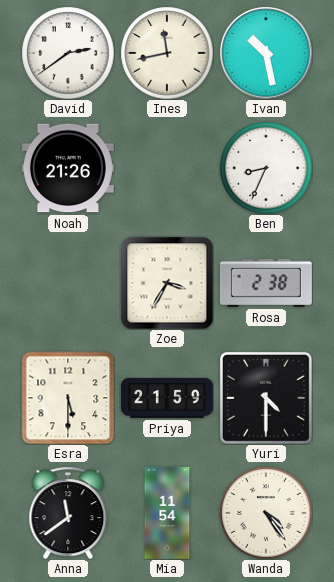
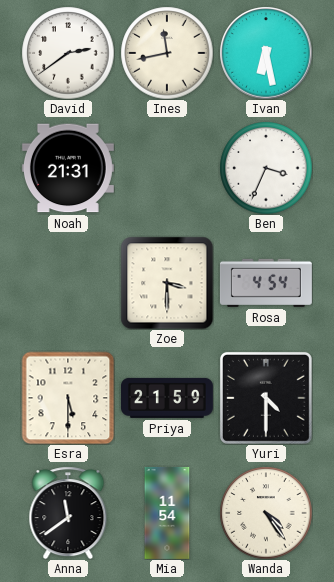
Ivan: 10:28 -> 6:28
Noah: 21:26 -> 21:31
Ben: 8:34 -> 3:34
Zoe: 3:35 -> 3:30
Rosa: 2:38 -> 4:54
